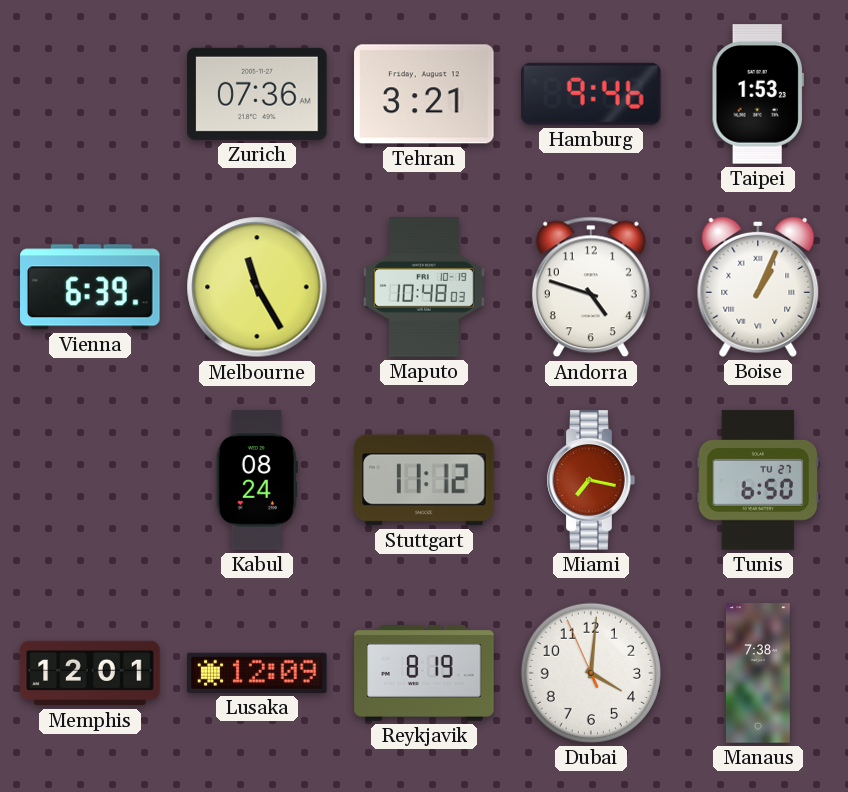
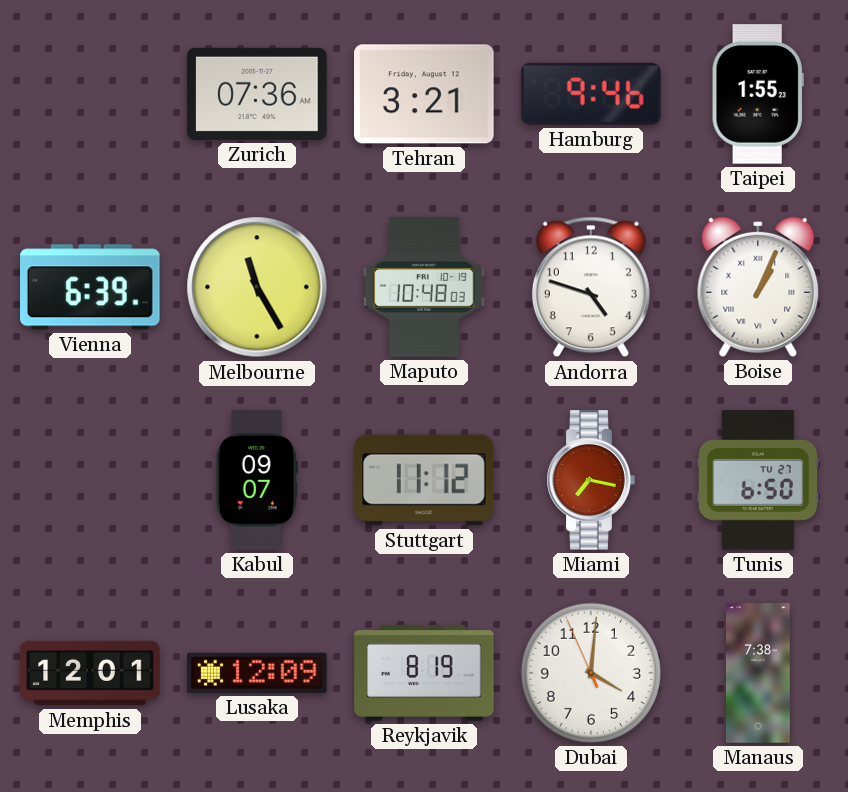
Taipei: 1:53 -> 1:55
Kabul: 08:24 -> 09:07
